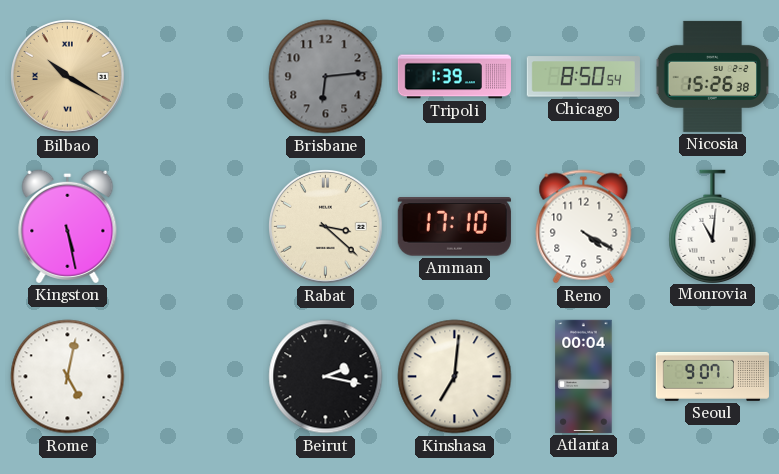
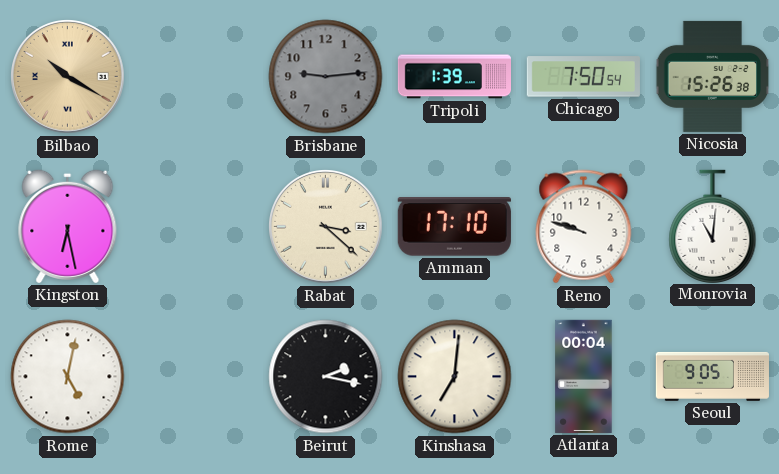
Brisbane: 6:14 -> 9:14
Chicago: 8:50 -> 7:50
Kingston: 5:28 -> 6:28
Reno: 4:20 -> 9:48
Seoul: 9:07 -> 9:05
